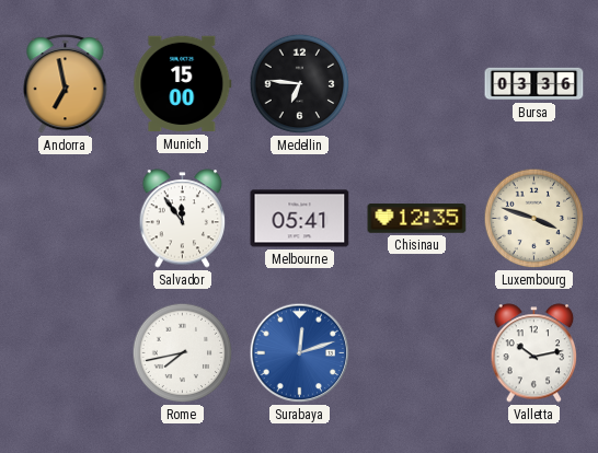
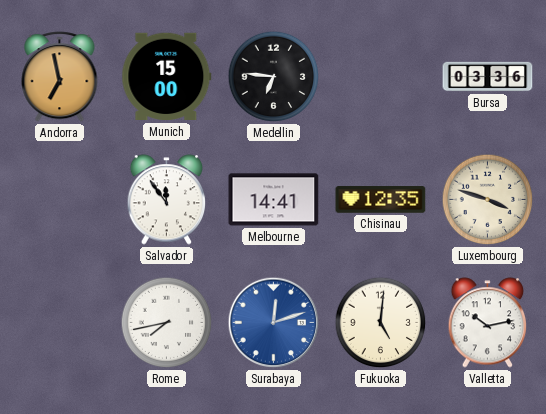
Melbourne: 05:41 -> 14:41
Fukuoka: none -> 5:01
